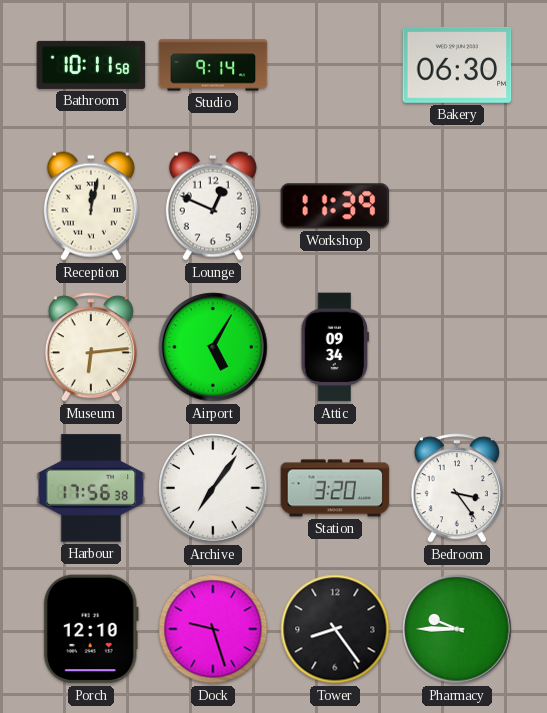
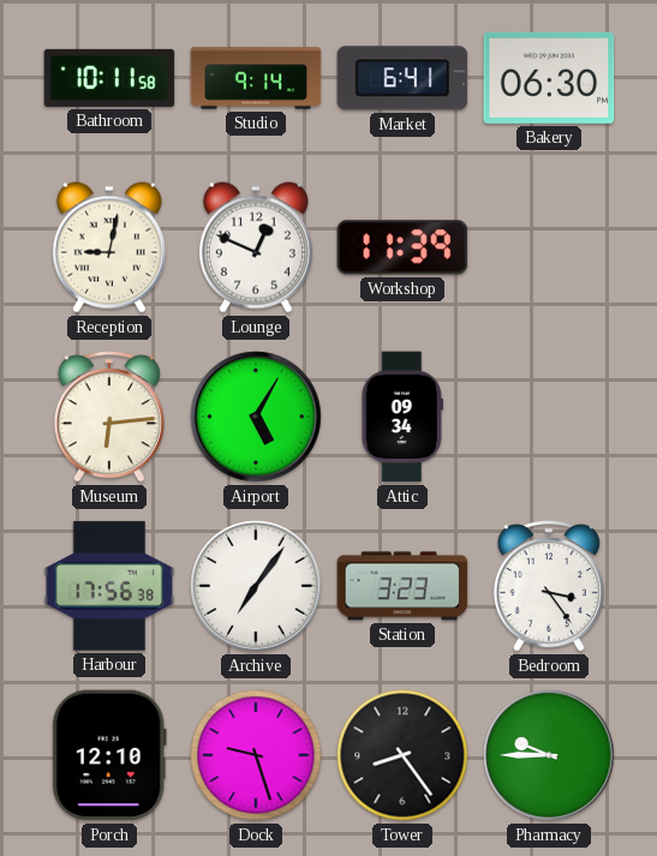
Market: none -> 6:41
Reception: 12:02 -> 9:02
Station: 3:20 -> 3:23
